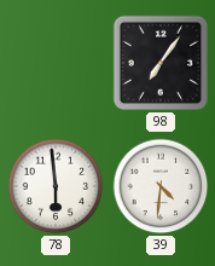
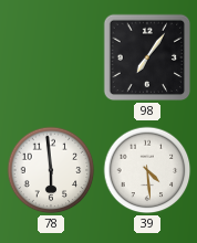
39: 4:31 -> 4:29
